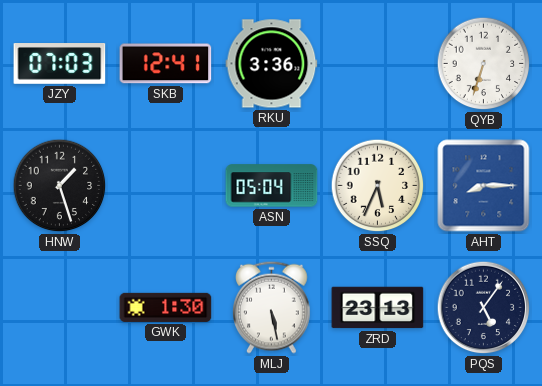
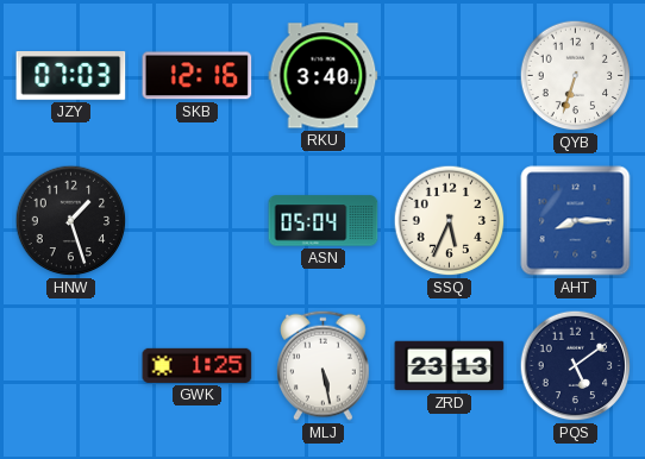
SKB: 12:41 -> 12:16
RKU: 3:36 -> 3:40
GWK: 1:30 -> 1:25
PQS: 5:06 -> 5:09
